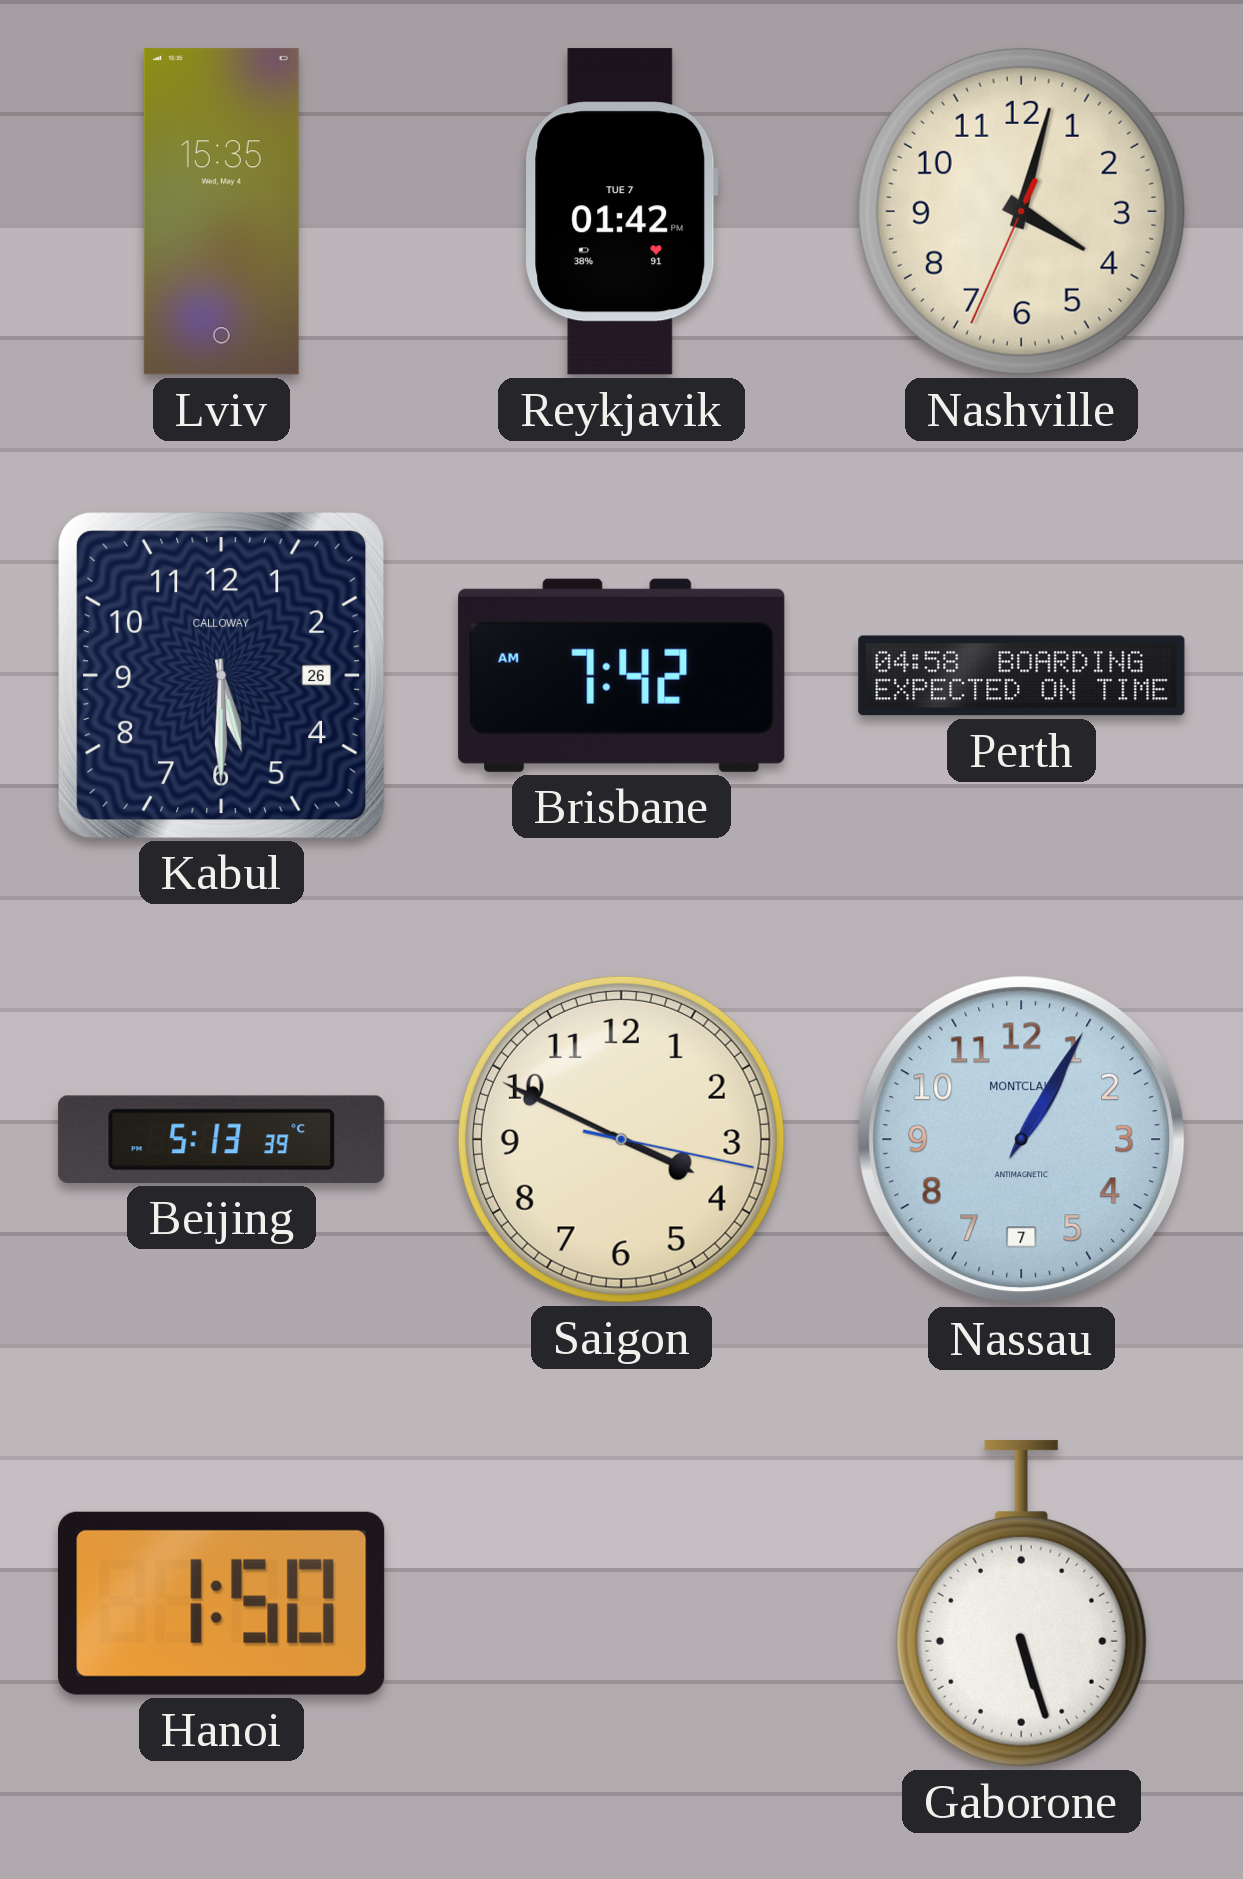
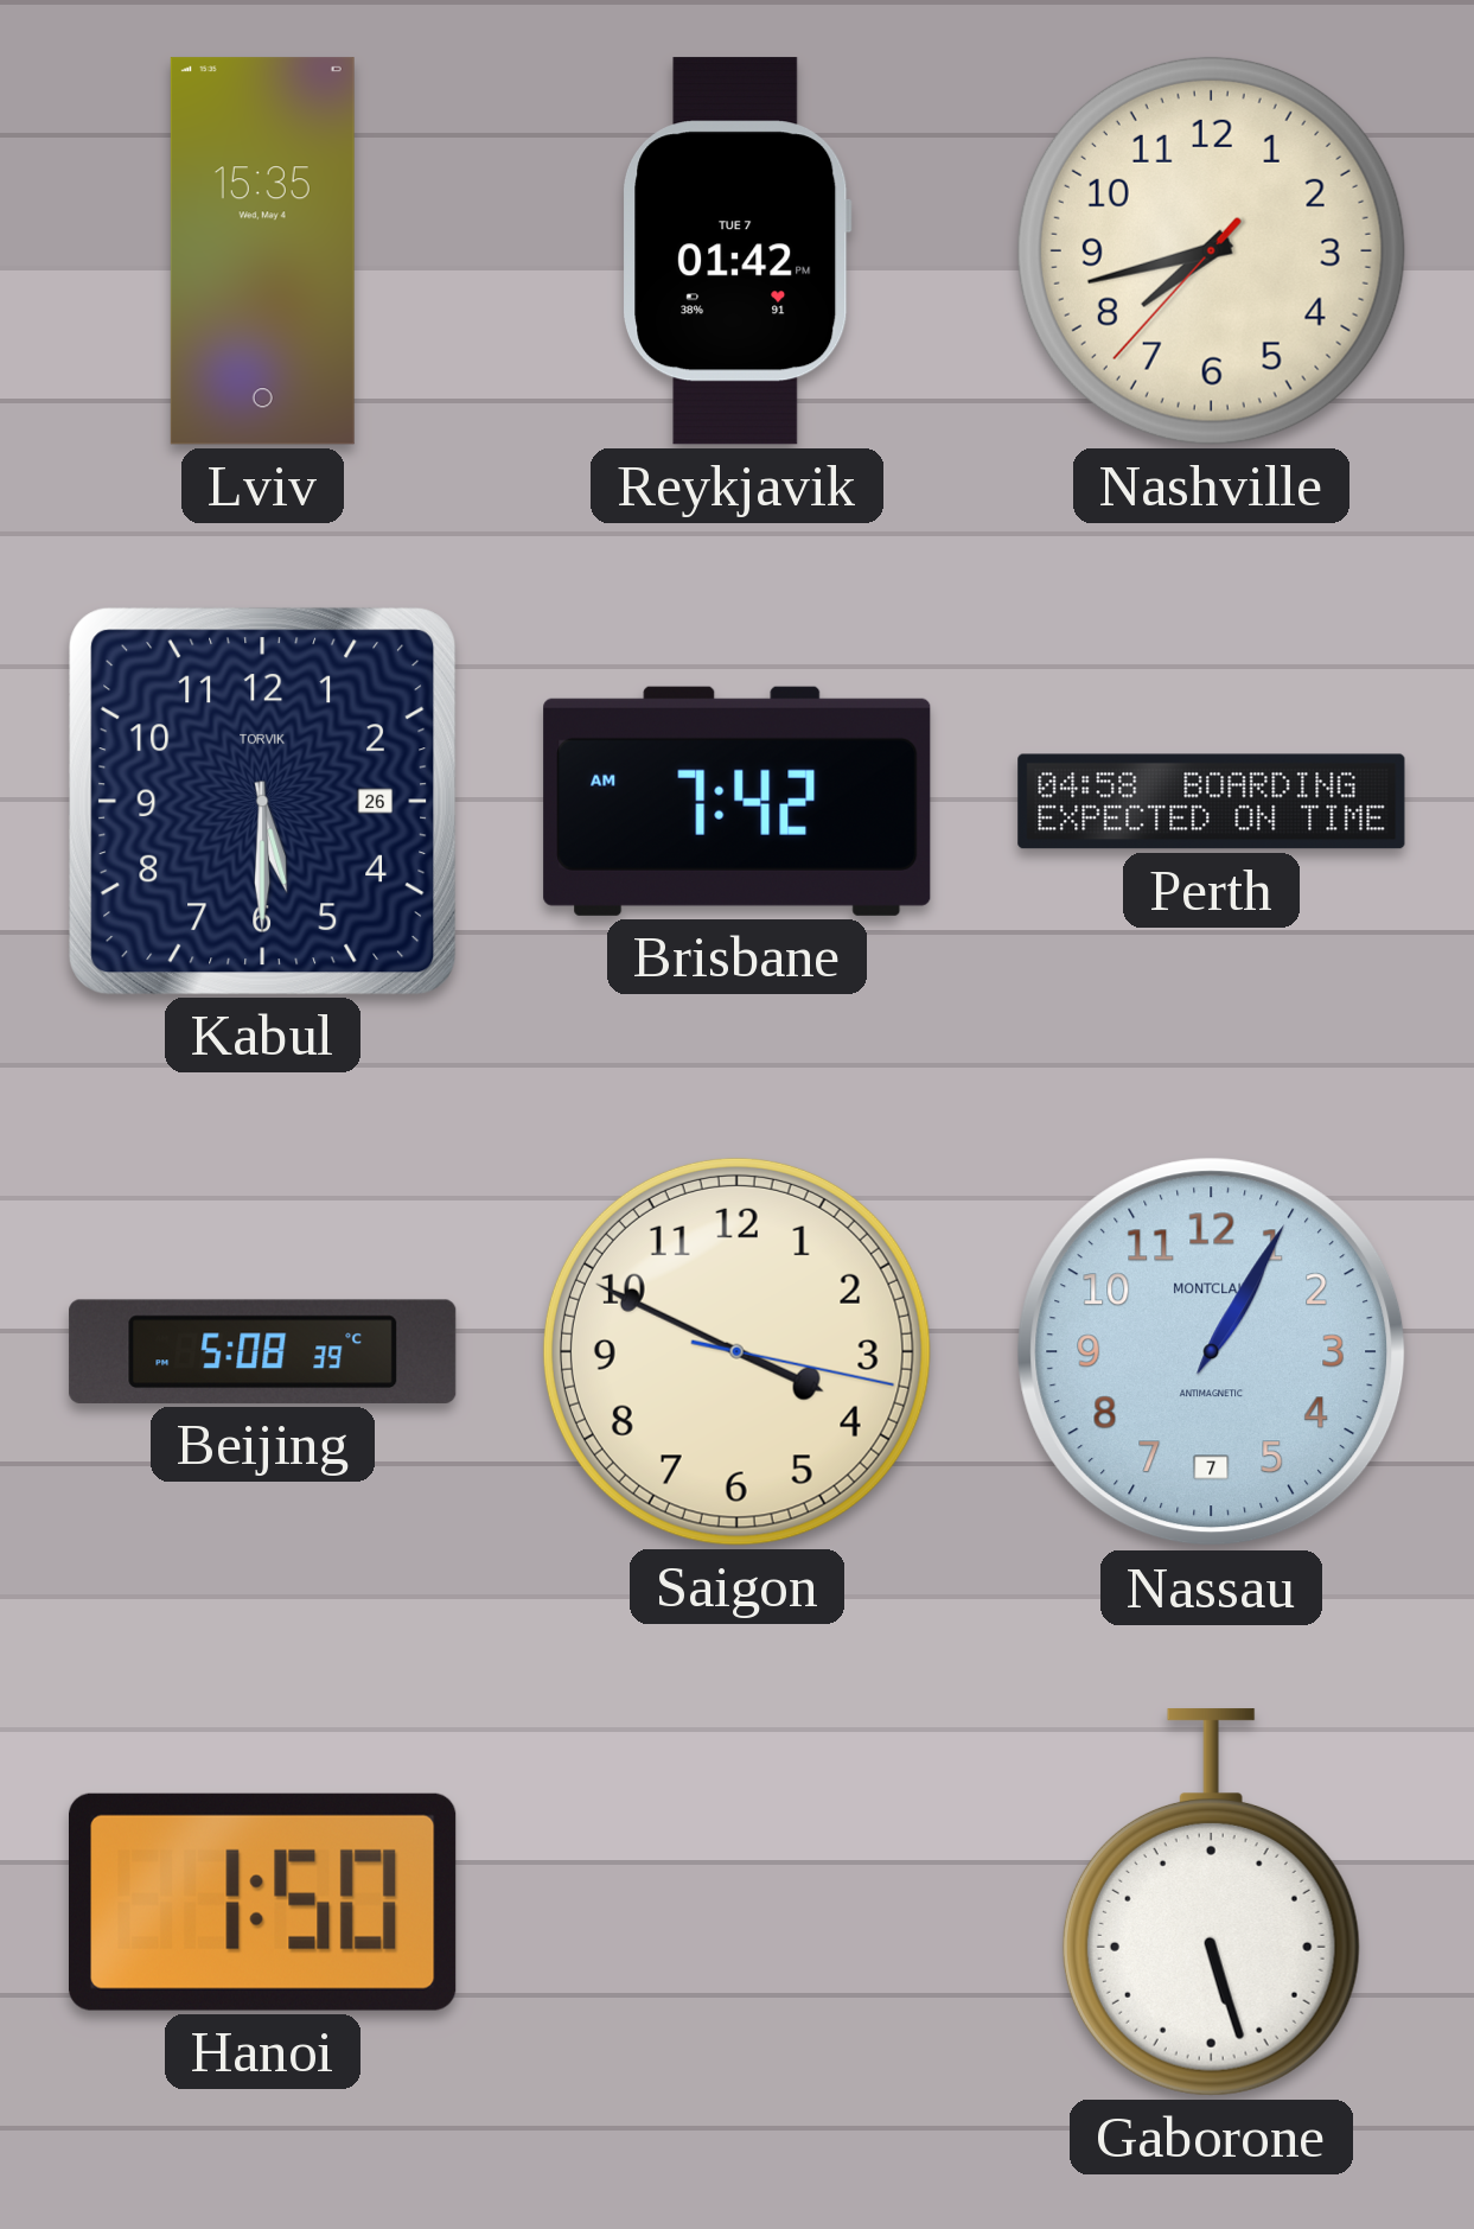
Nashville: 4:02 -> 7:42
Kabul brand: CALLOWAY -> TORVIK
Beijing: 5:13 -> 5:08
